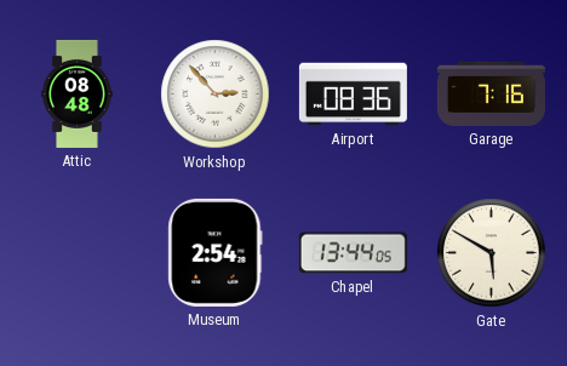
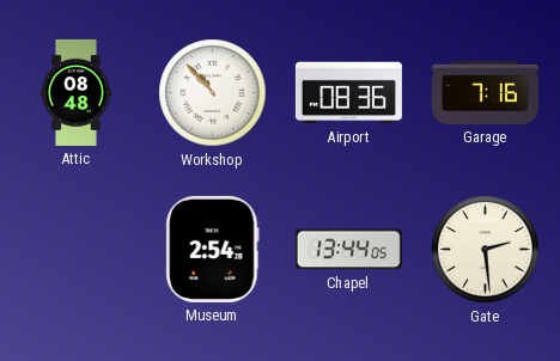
Workshop: 2:53 -> 10:53
Gate: 5:50 -> 2:29
